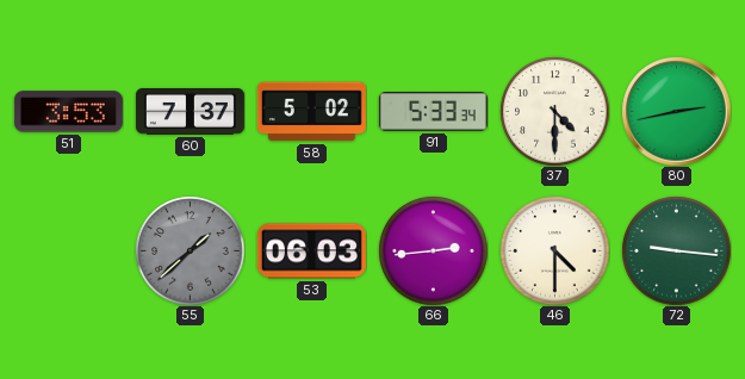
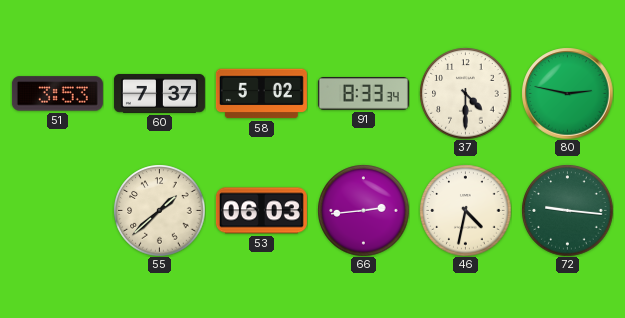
91: 5:33 -> 8:33
80: 2:43 -> 2:47
55 dial: grey -> cream
46: 4:30 -> 4:32
